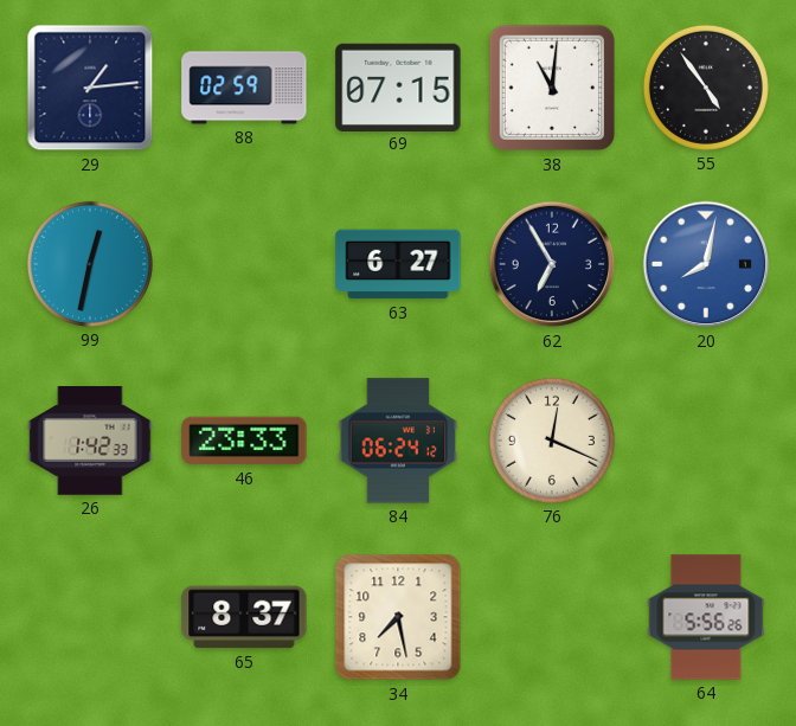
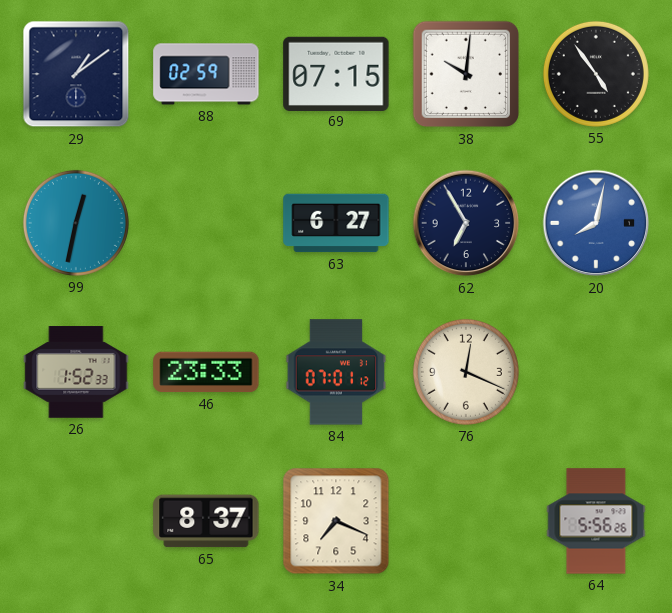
29: 1:14 -> 1:09
38: 11:01 -> 10:01
26: 1:42 -> 1:52
84: 06:24 -> 07:01
34: 7:28 -> 7:19
